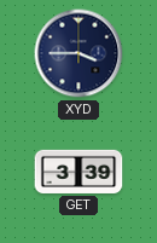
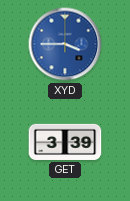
XYD dial: navy -> blue
